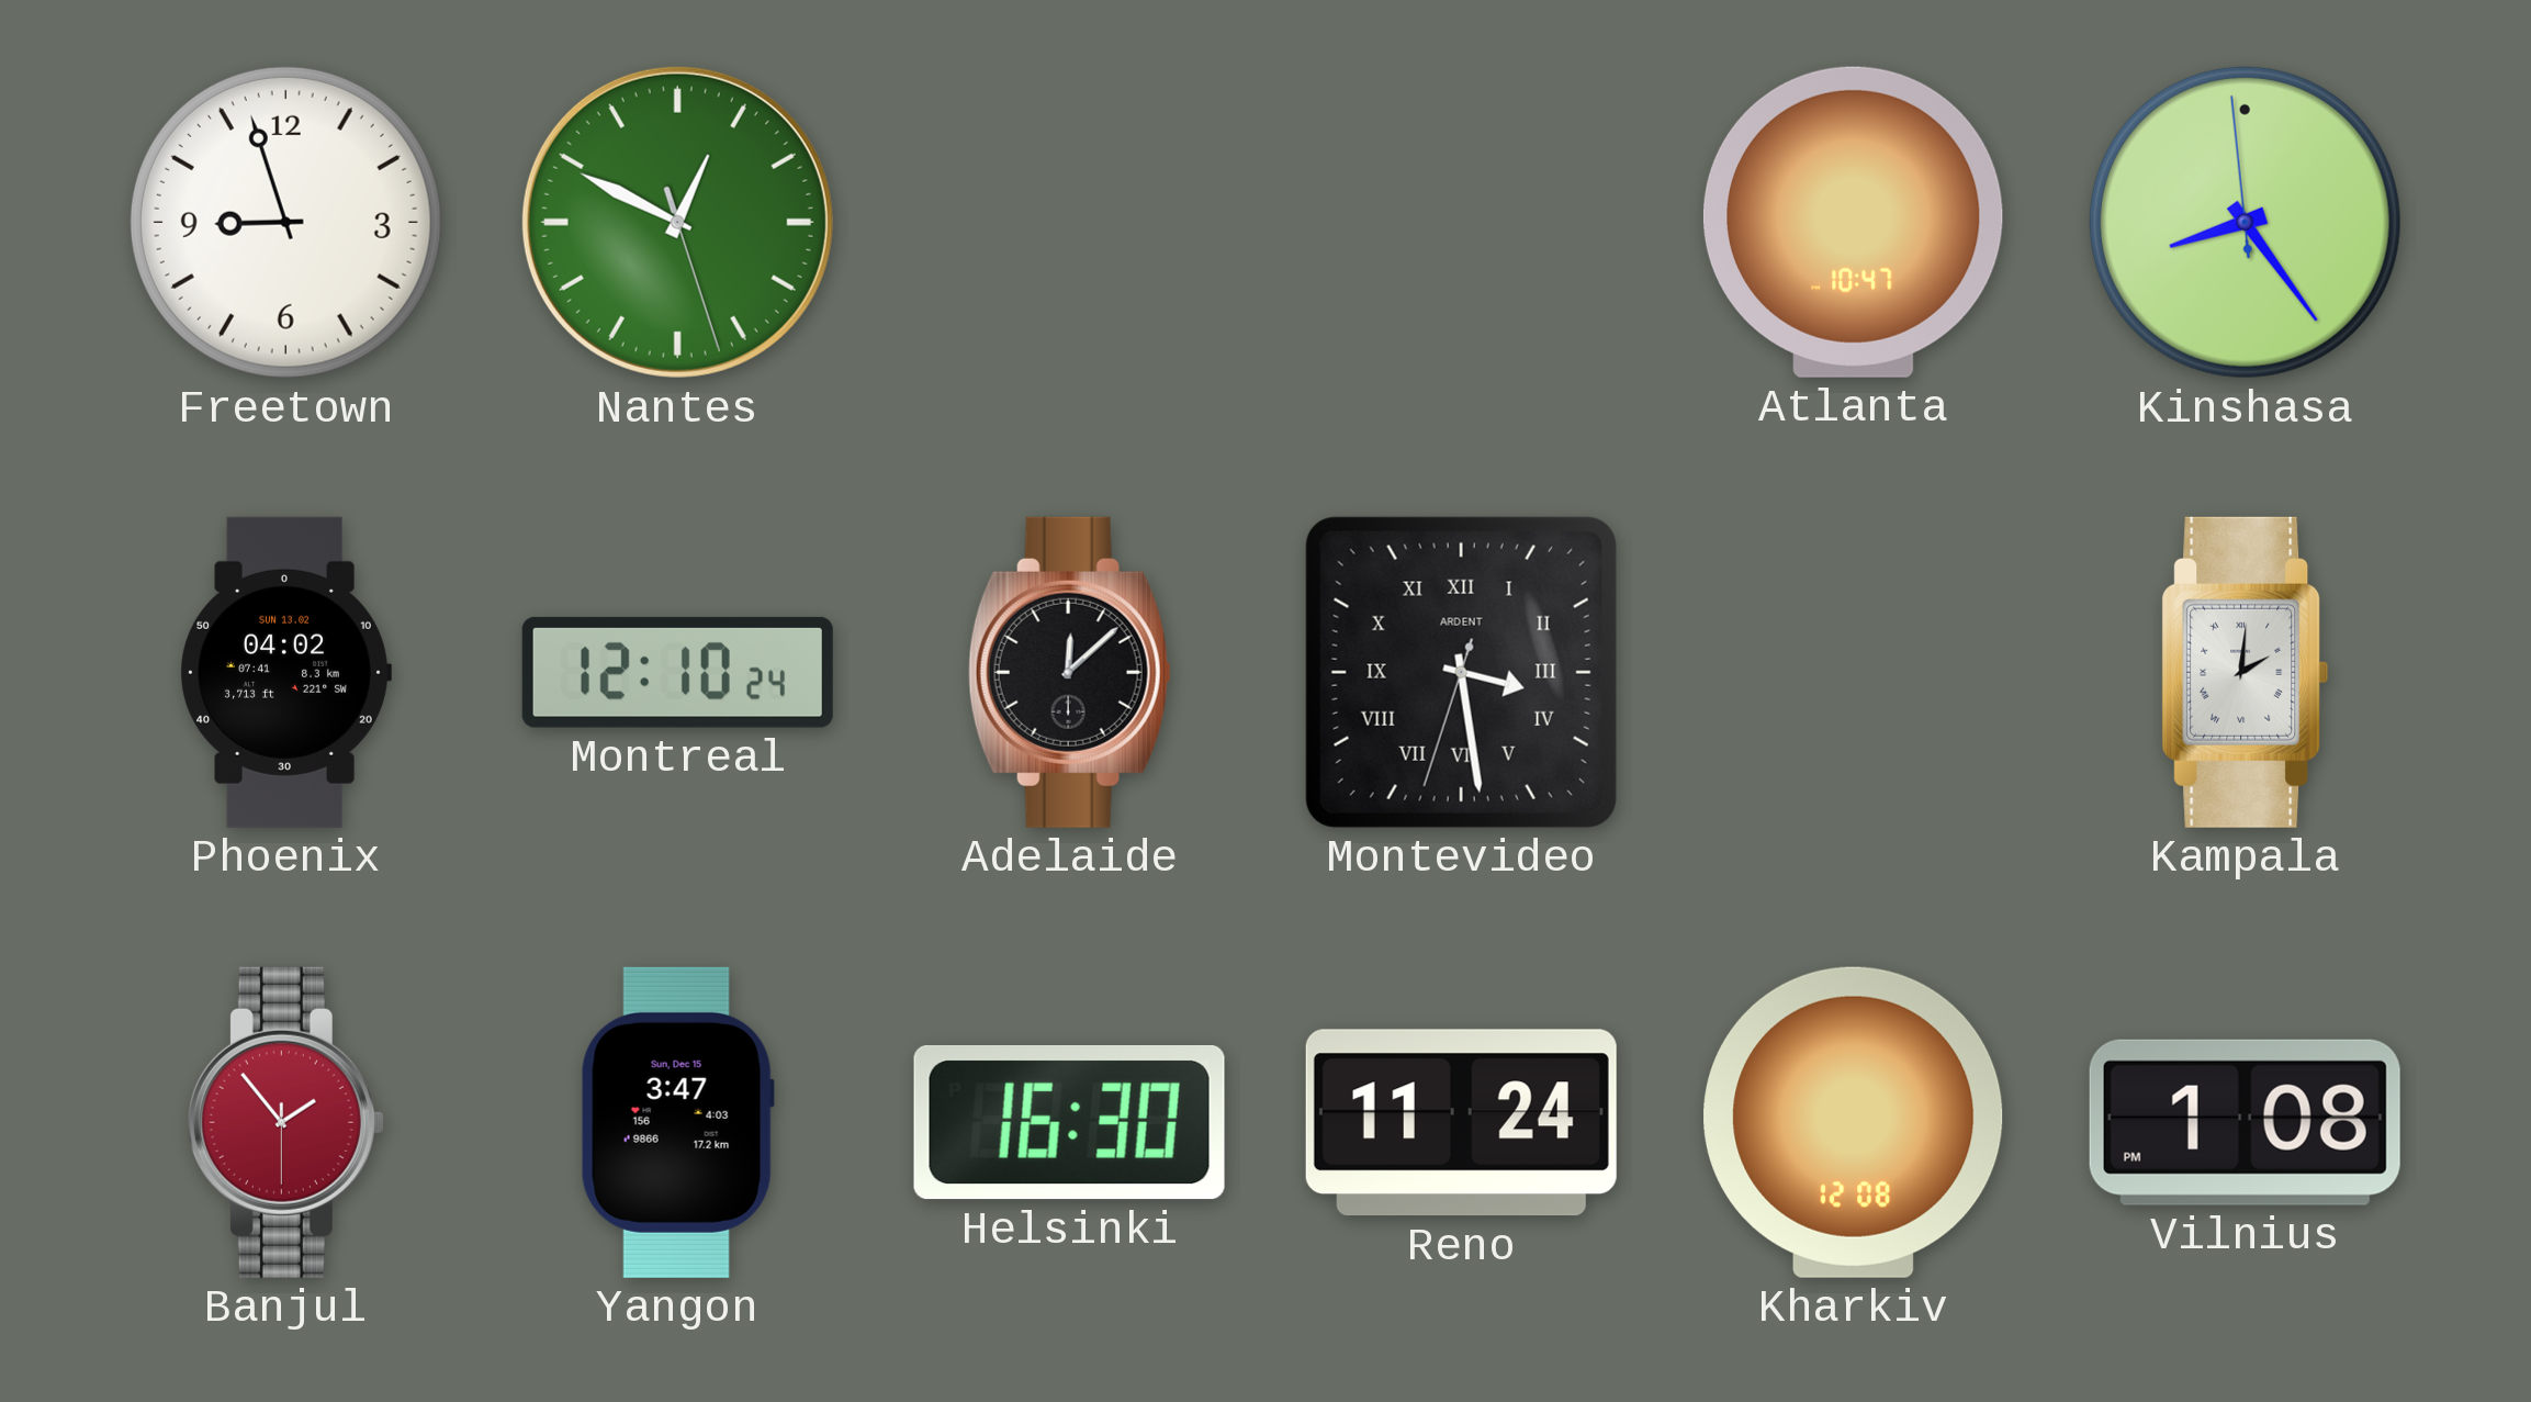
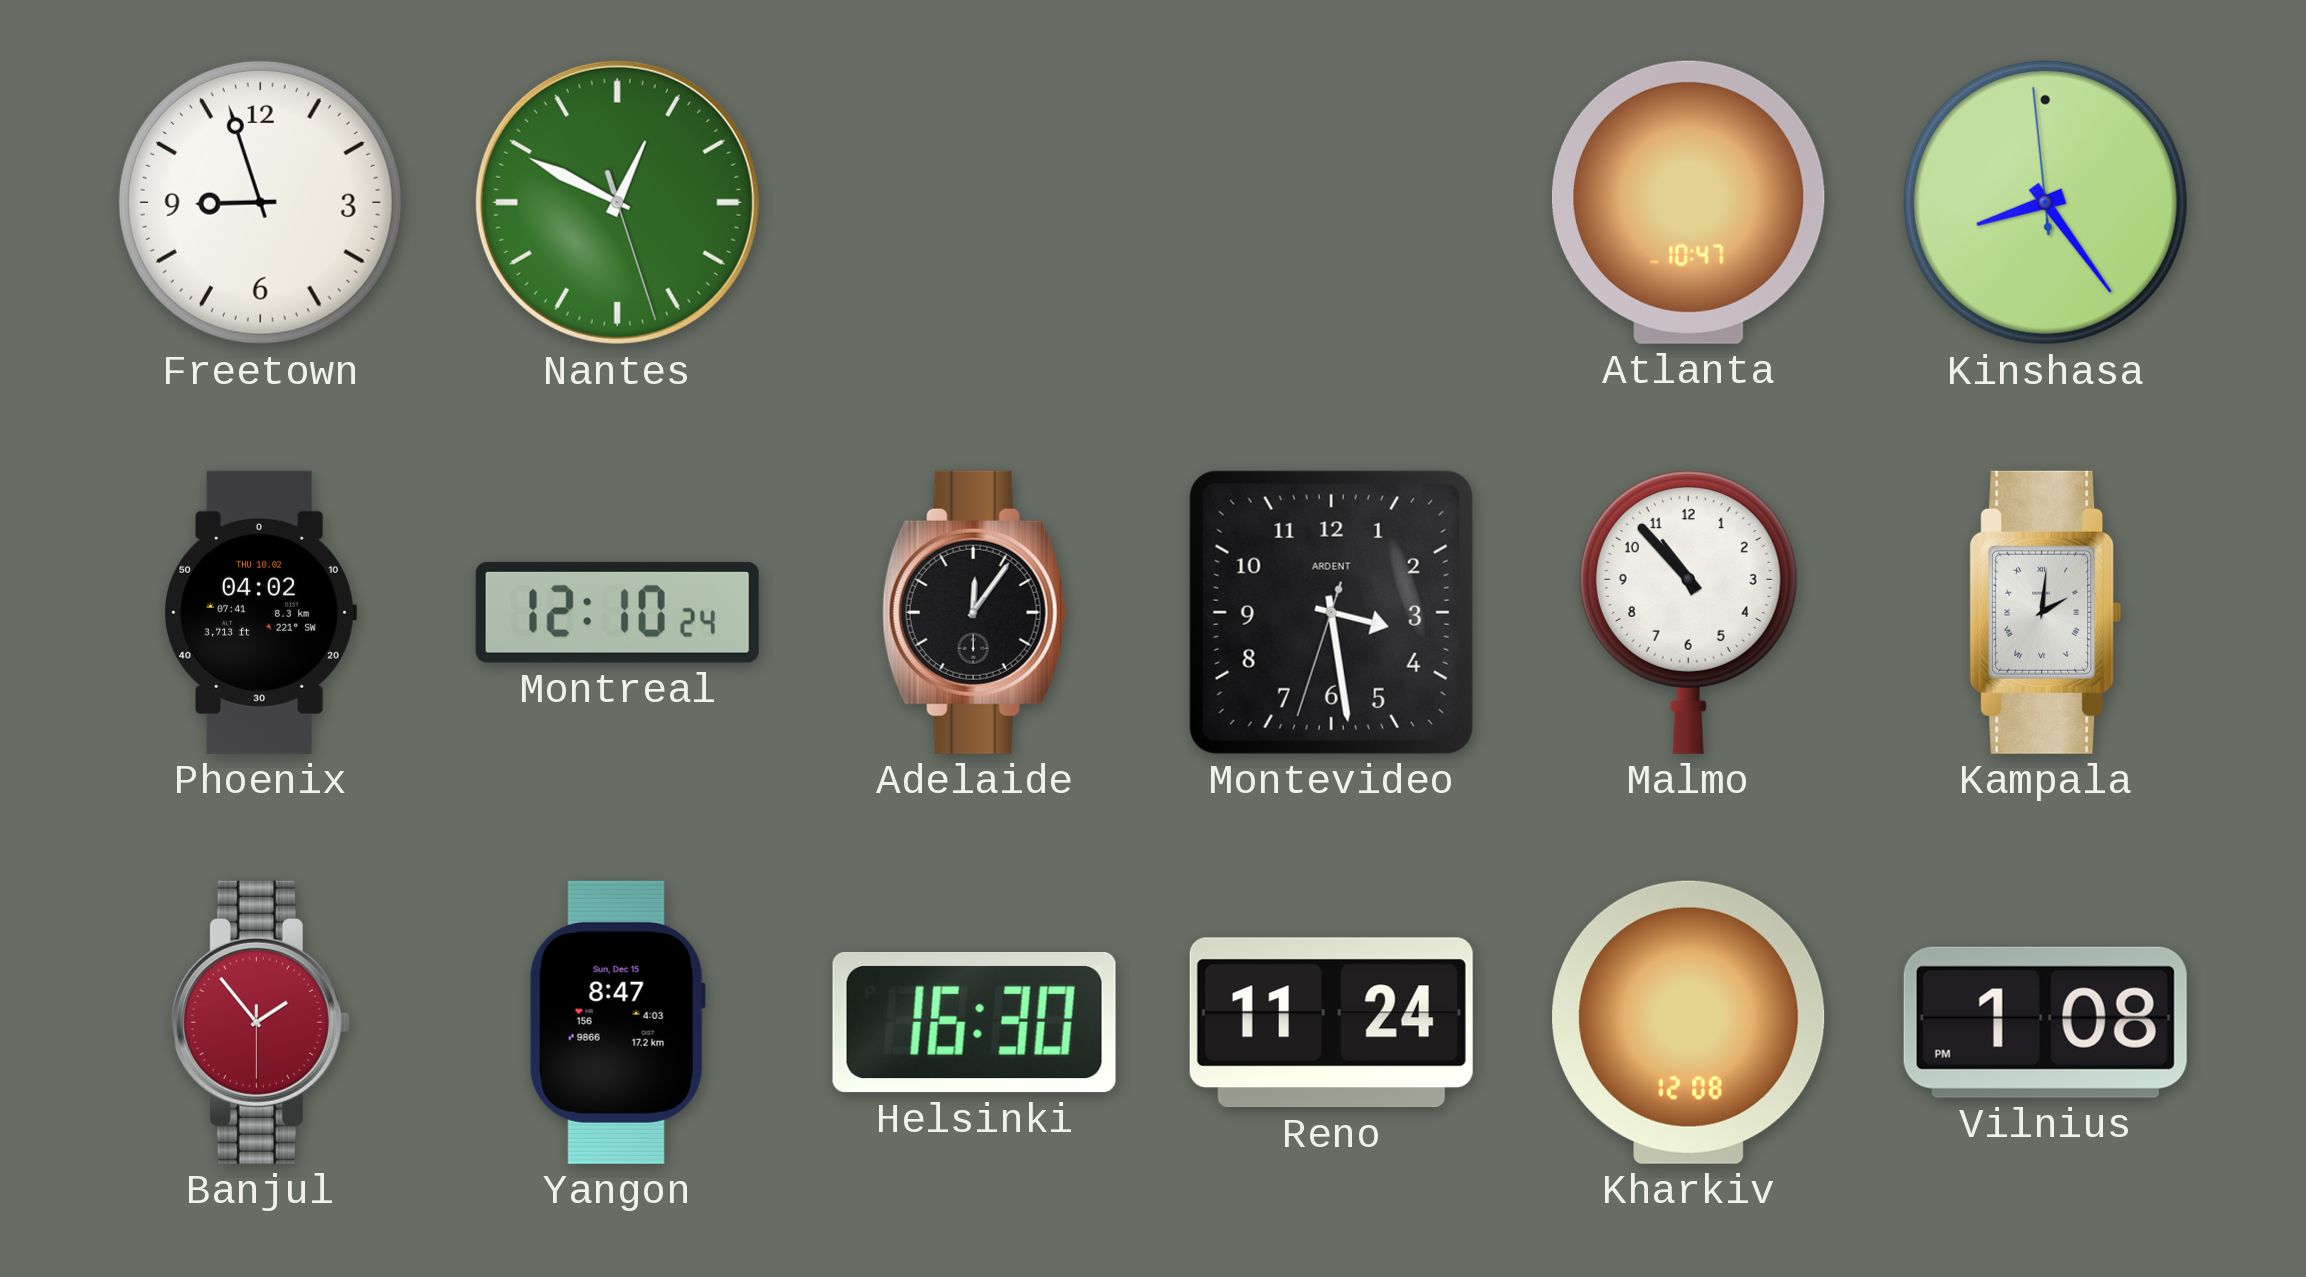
Phoenix date: SUN 13.02 -> THU 10.02
Adelaide: 12:08 -> 12:06
Montevideo numerals: Roman -> Arabic
Malmo: none -> 10:53
Yangon: 3:47 -> 8:47
